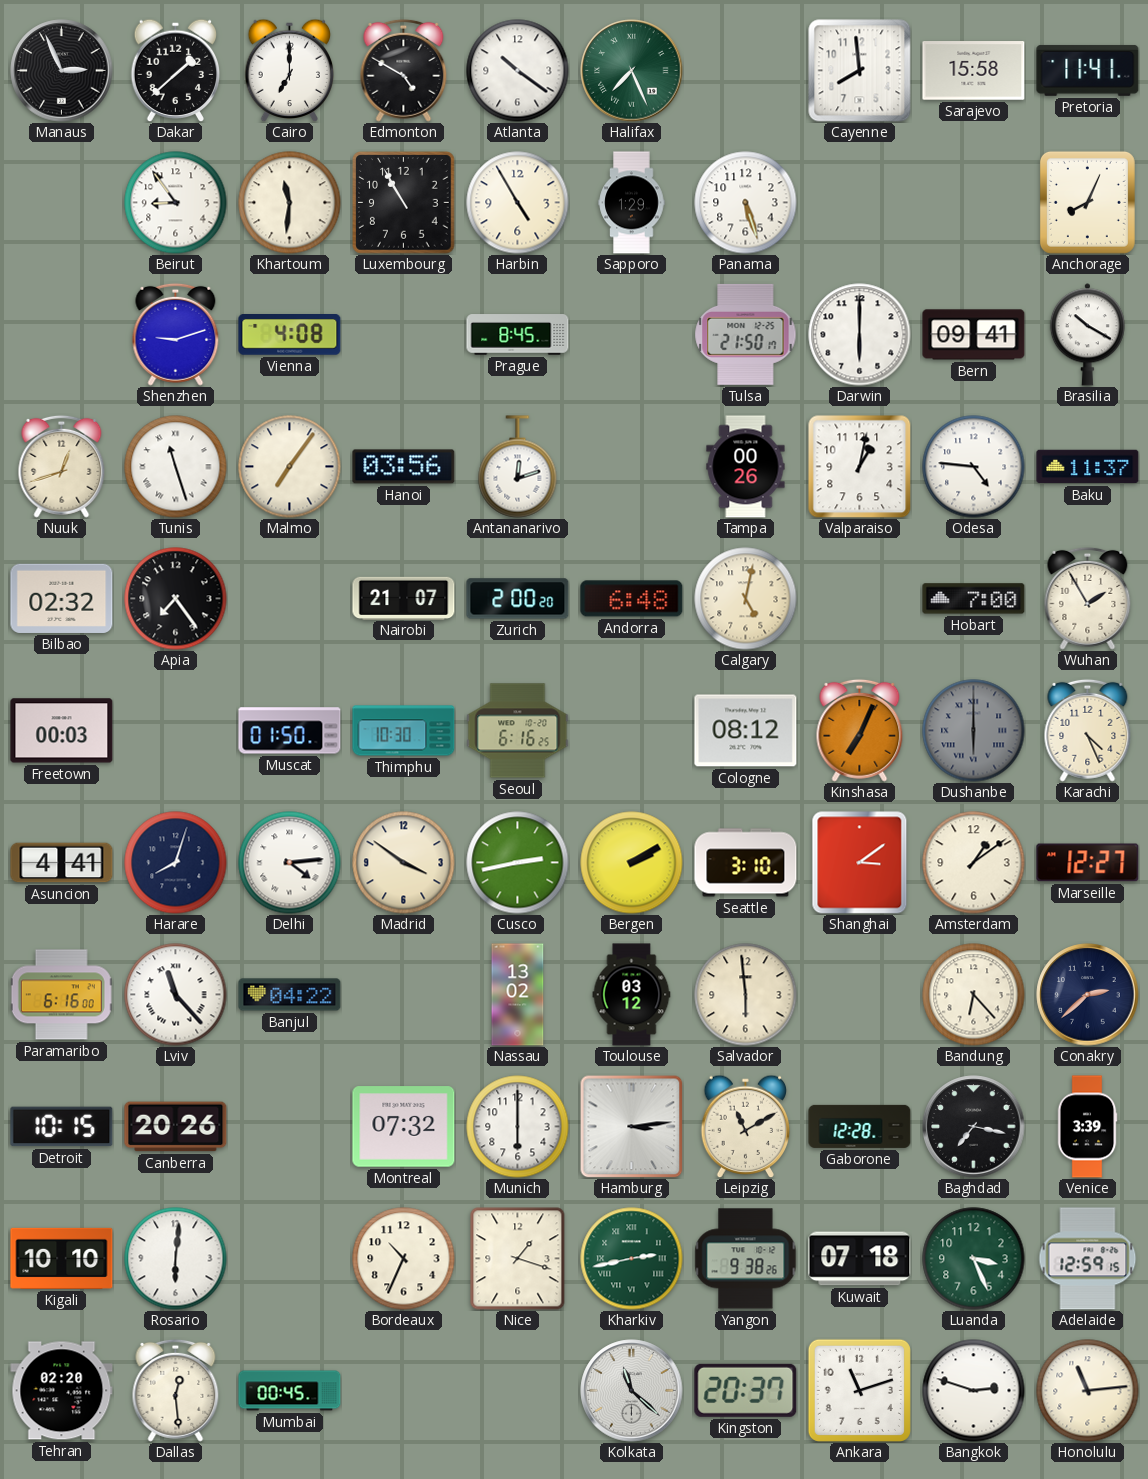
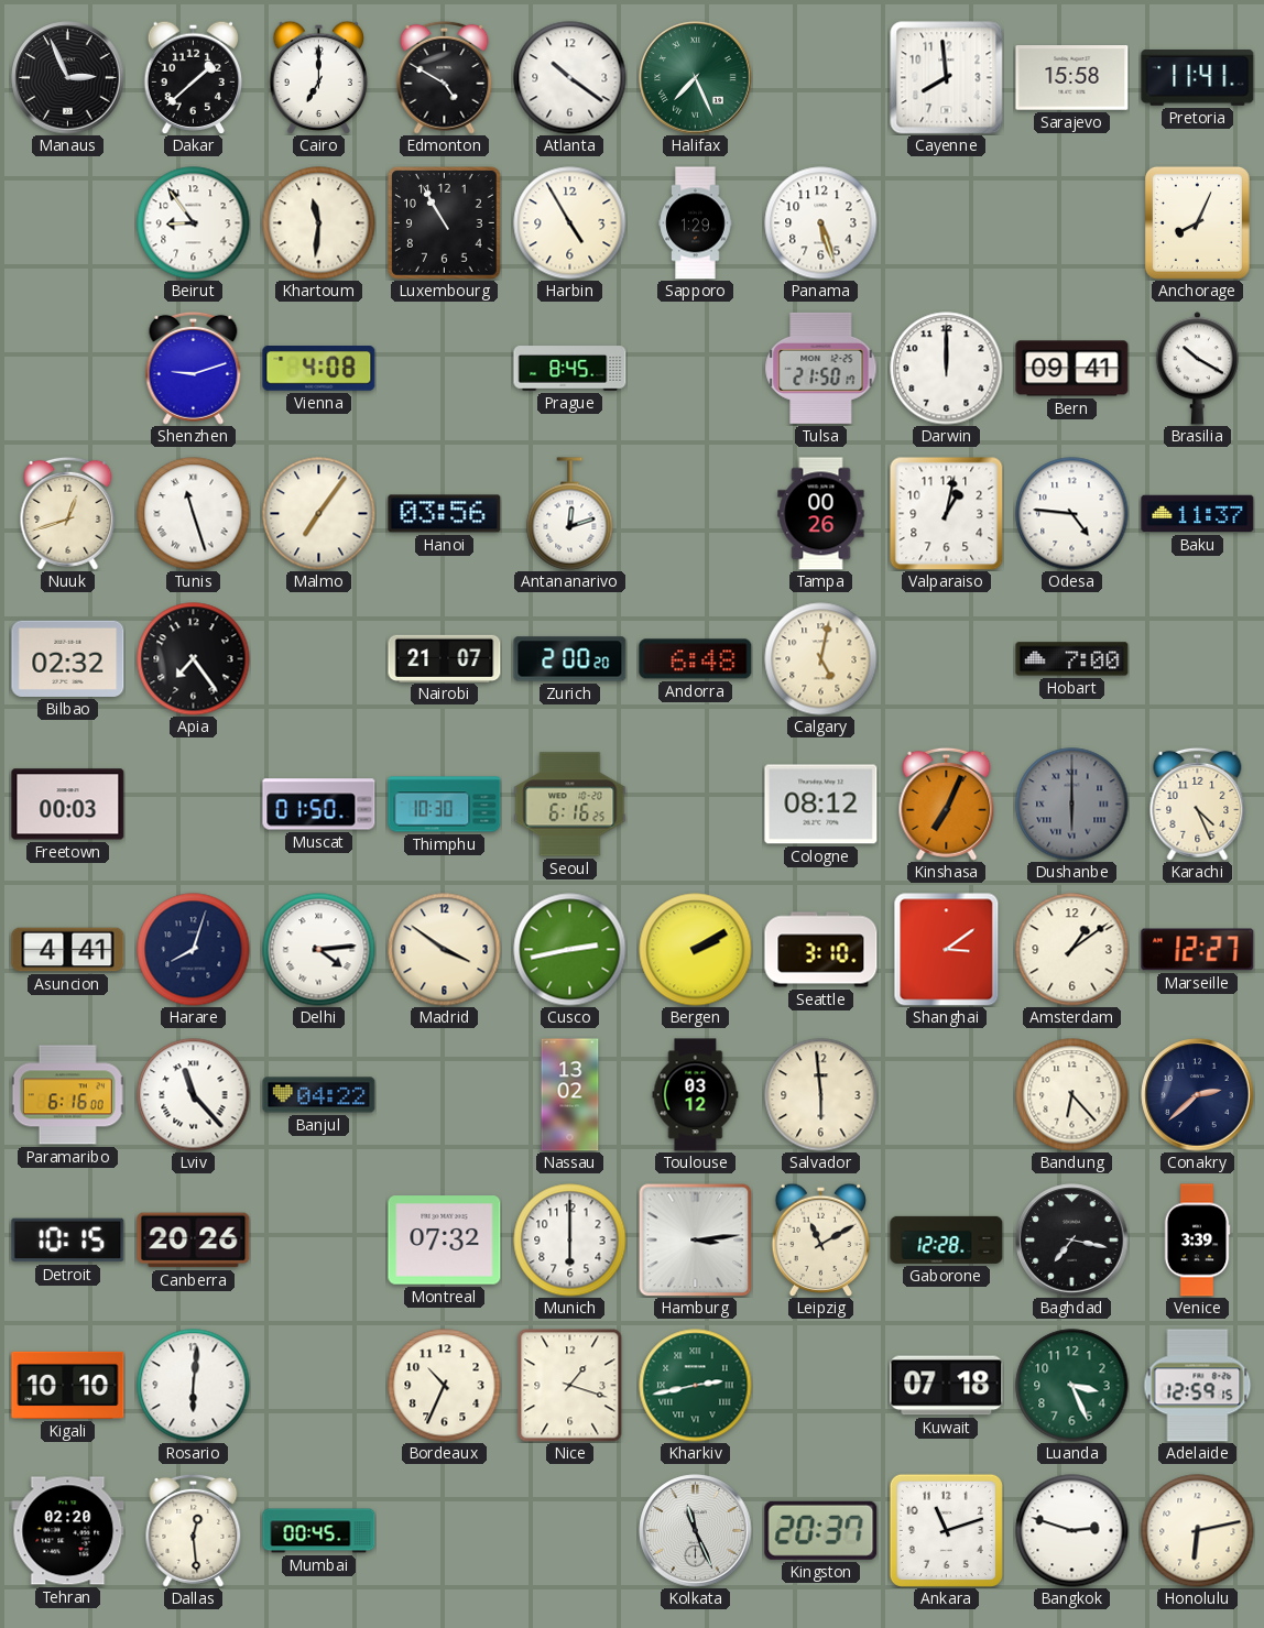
Darwin: 6:00 -> 12:00
Wuhan: 1:55 -> none
Yangon: 9:38 -> none
Kolkata: 11:22 -> 11:26
Honolulu: 11:14 -> 6:13
